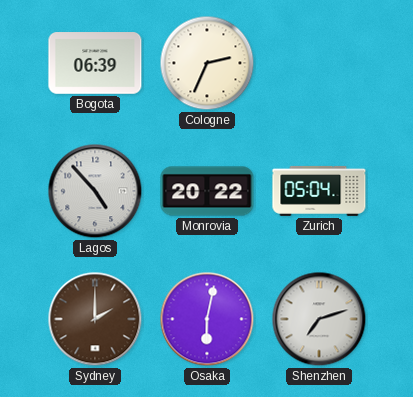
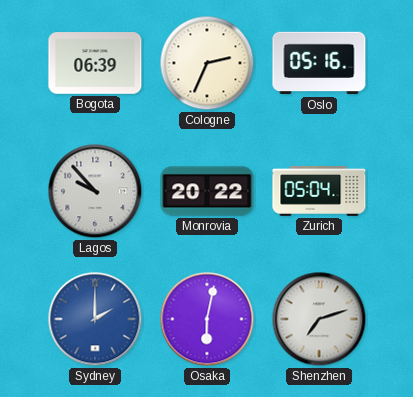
Oslo: none -> 05:16
Lagos: 4:53 -> 9:53
Sydney dial: brown -> blue
